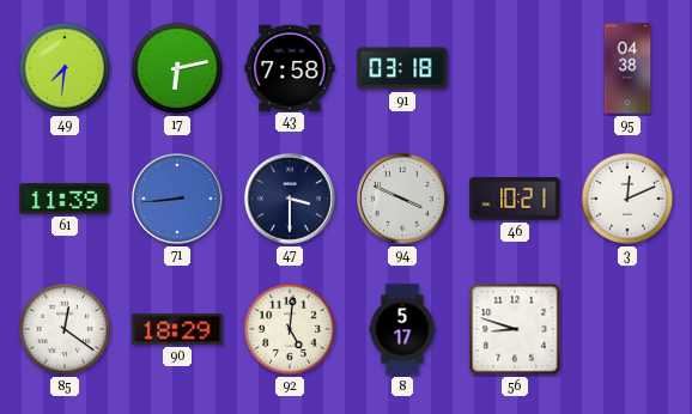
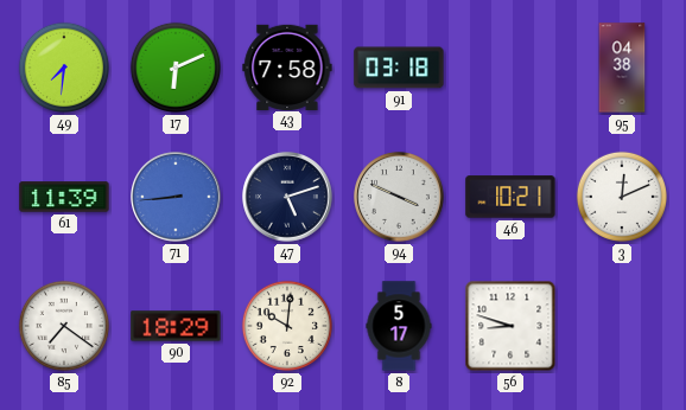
17: 6:13 -> 6:11
47: 3:30 -> 5:12
85: 12:21 -> 7:21
92: 5:01 -> 10:01
